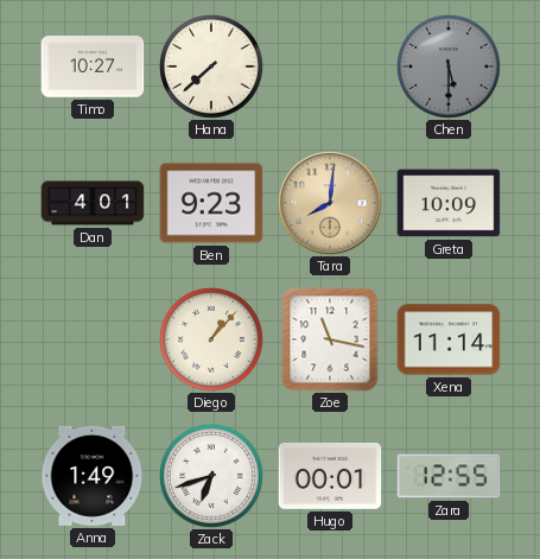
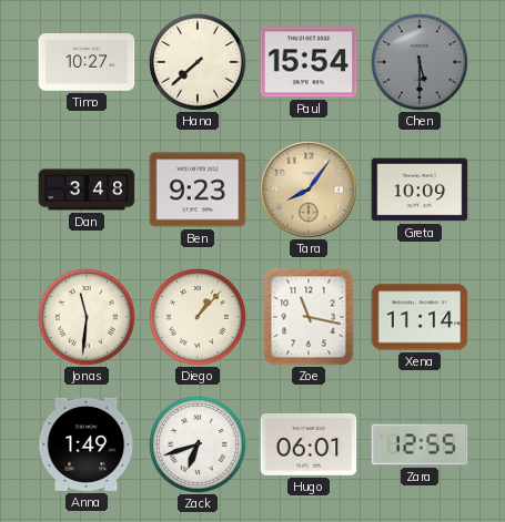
Paul: none -> 15:54
Dan: 4:01 -> 3:48
Tara: 8:01 -> 8:06
Jonas: none -> 11:31
Hugo: 00:01 -> 06:01
